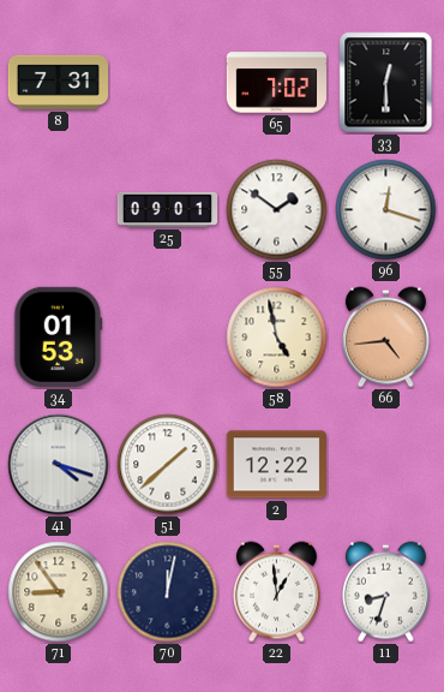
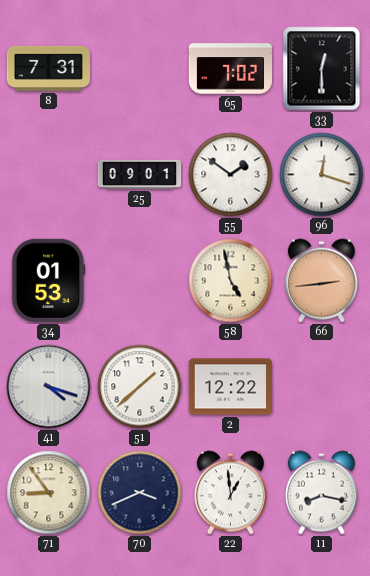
66: 4:44 -> 2:44
70: 12:02 -> 3:41
11: 8:33 -> 8:17
